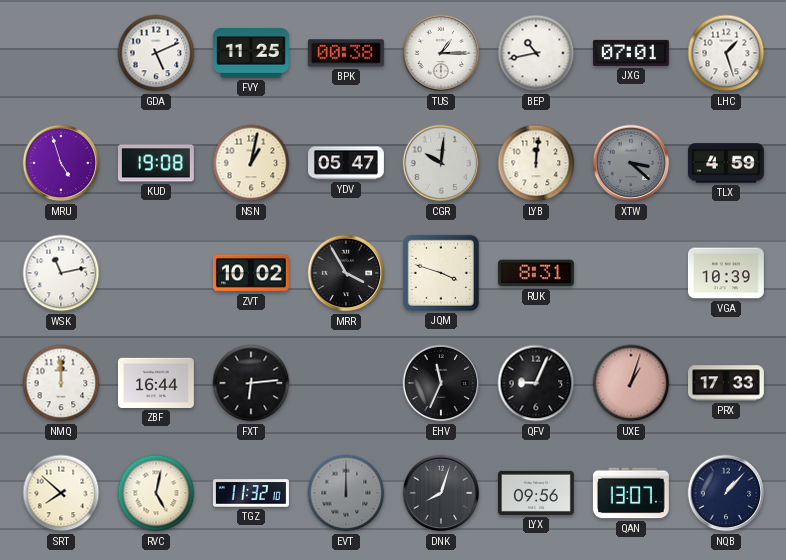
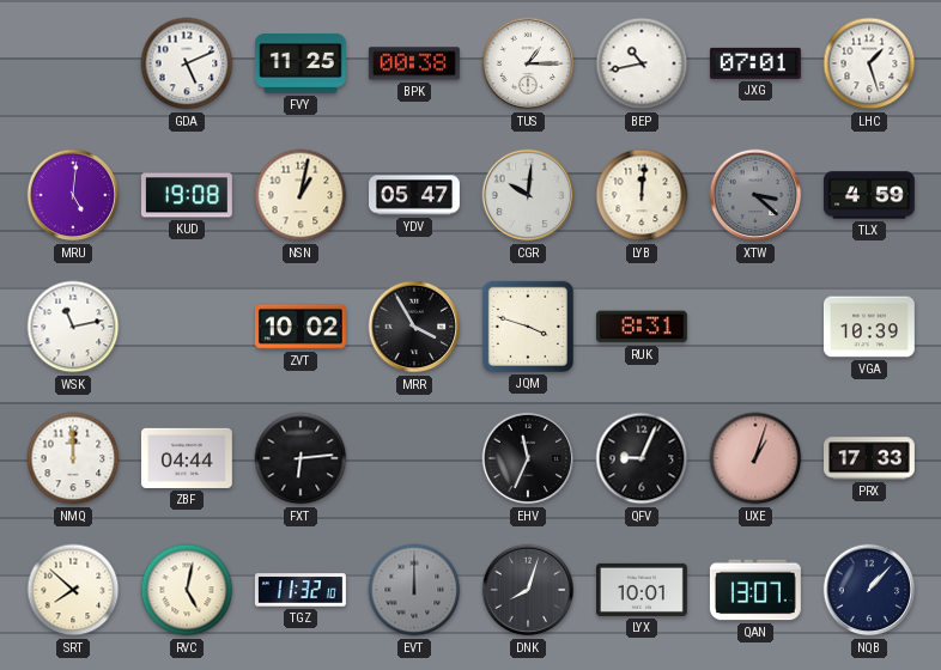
MRU: 4:57 -> 5:01
ZBF: 16:44 -> 04:44
LYX: 09:56 -> 10:01
